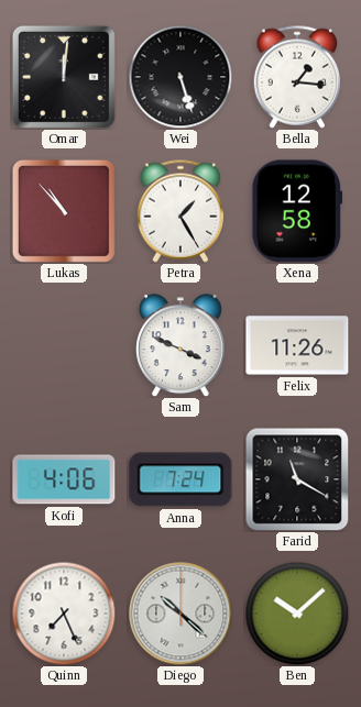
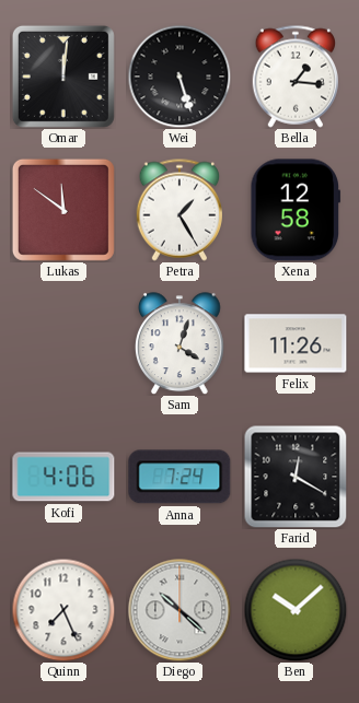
Lukas: 10:53 -> 11:51
Sam: 3:49 -> 4:03
Farid: 11:20 -> 12:20
